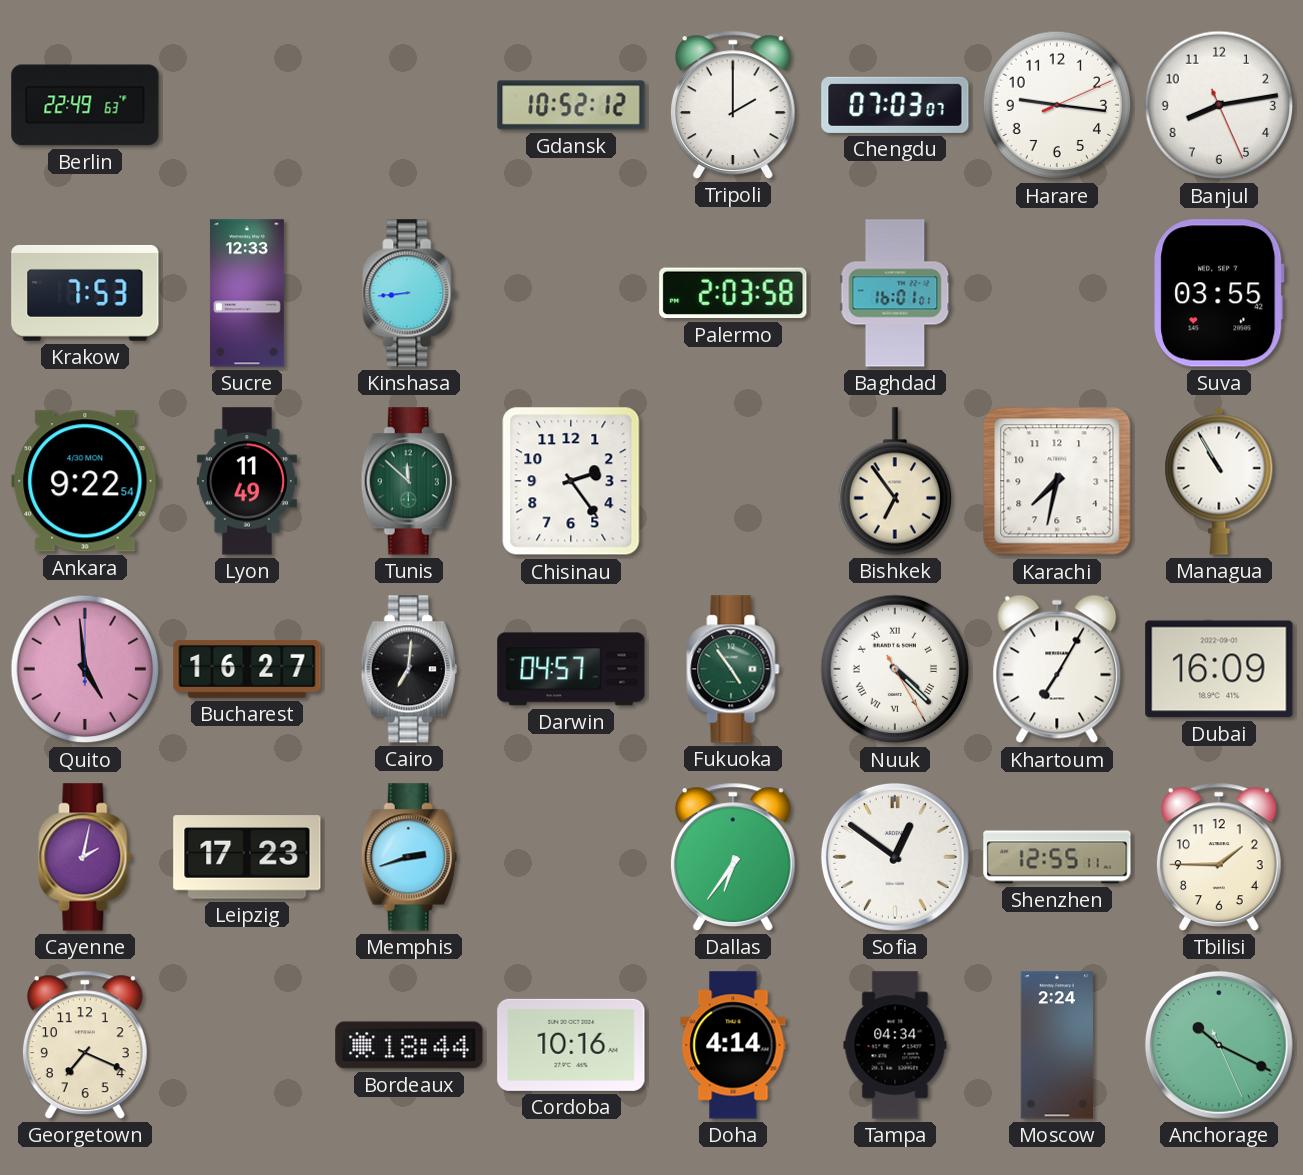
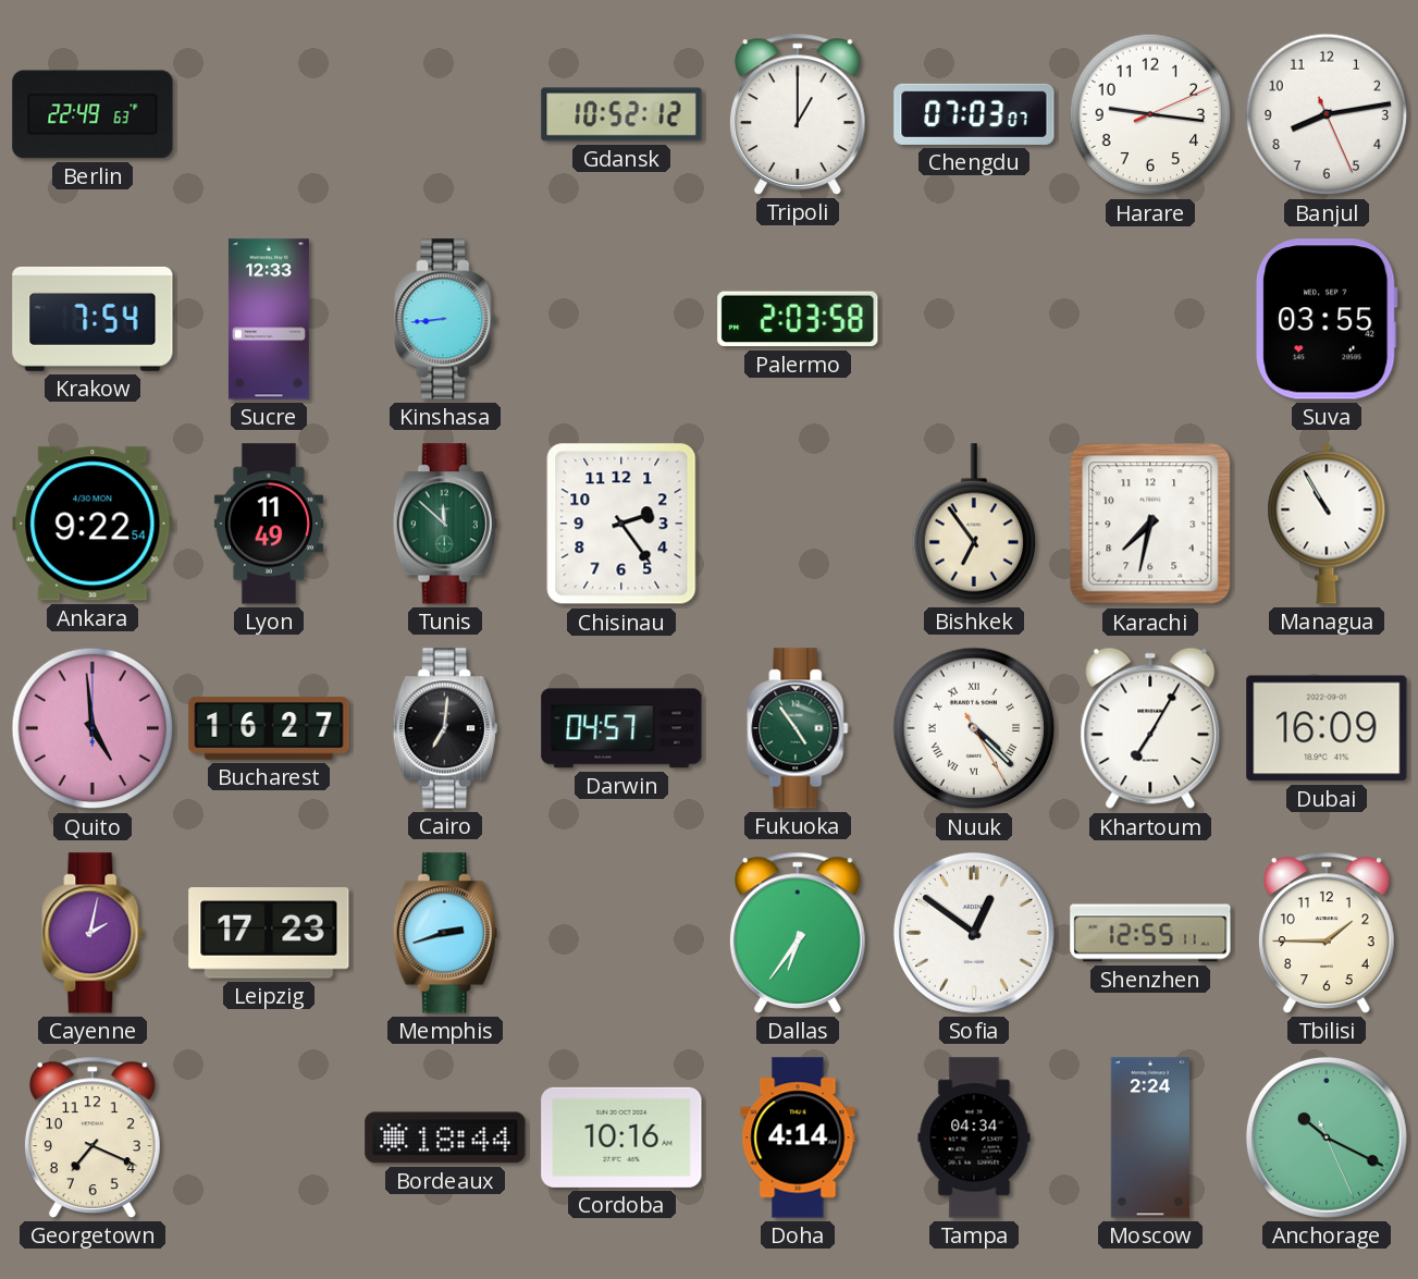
Tripoli: 2:00 -> 1:00
Krakow: 7:53 -> 7:54
Baghdad: 16:01 -> none
